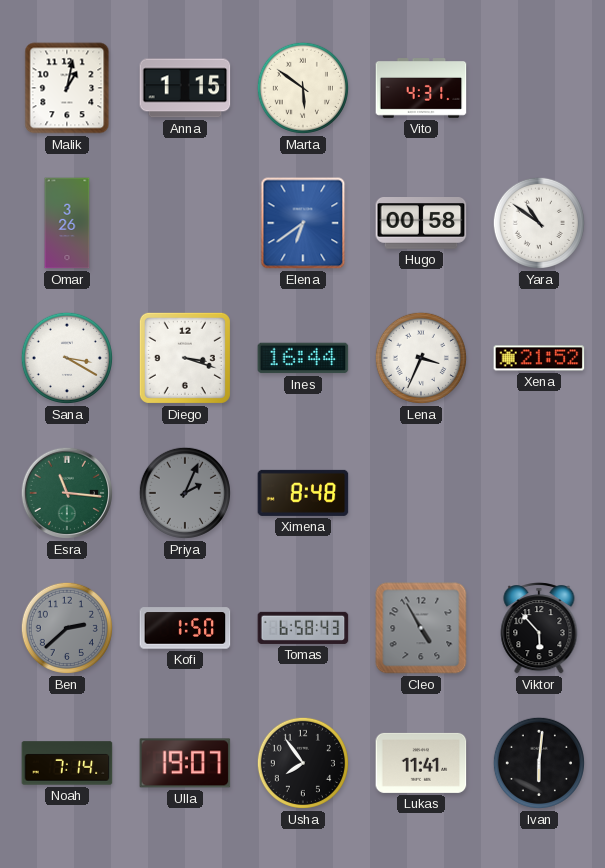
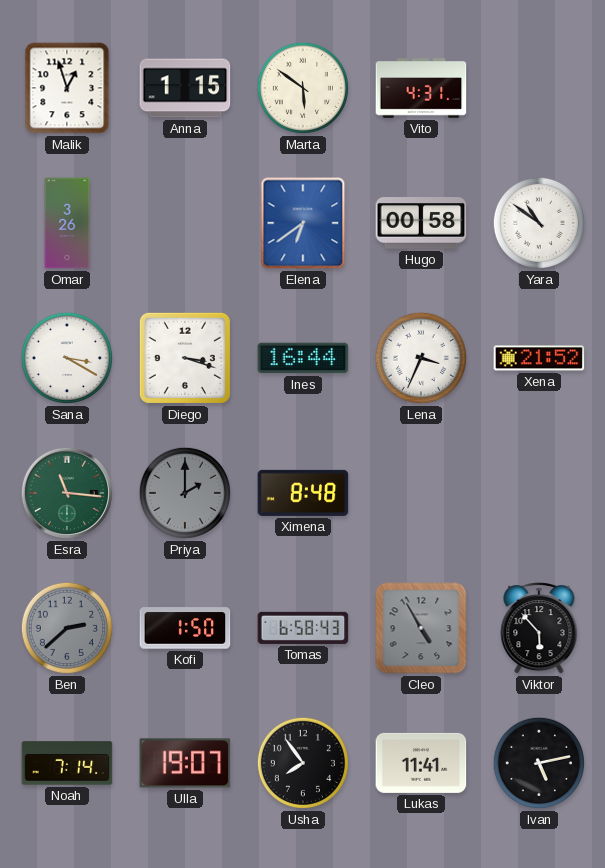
Malik: 1:02 -> 12:57
Priya: 2:04 -> 2:00
Ivan: 6:01 -> 5:13
